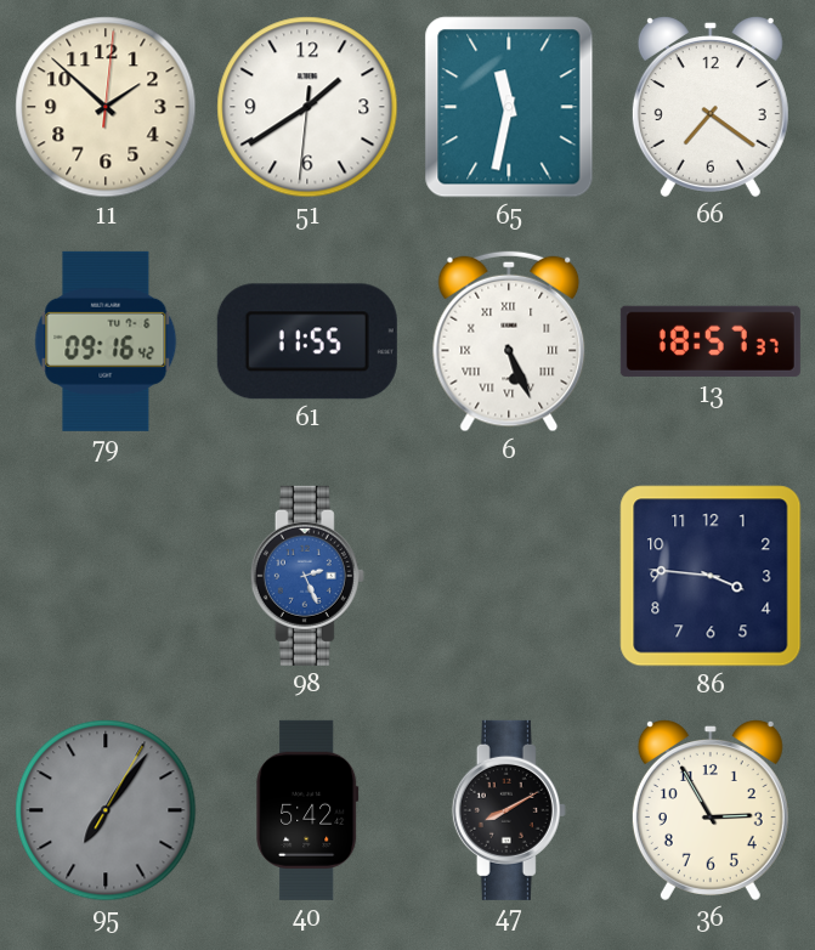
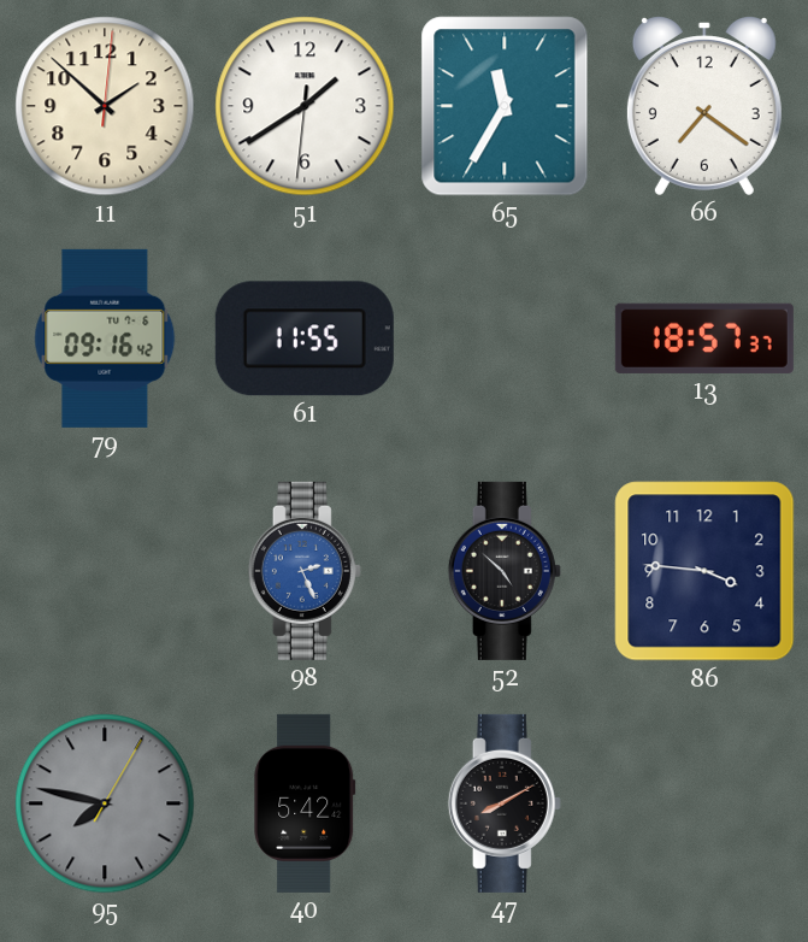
65: 11:32 -> 11:35
6: 5:26 -> none
52: none -> 4:52
95: 7:06 -> 7:47
36: 2:55 -> none
